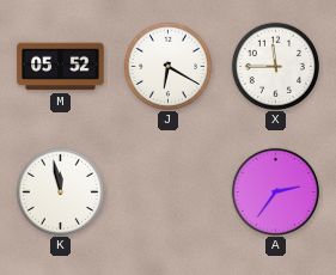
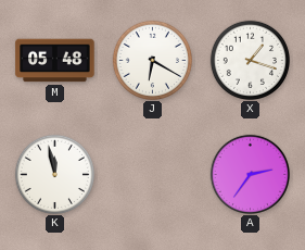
M: 05:52 -> 05:48
X: 11:45 -> 1:18
